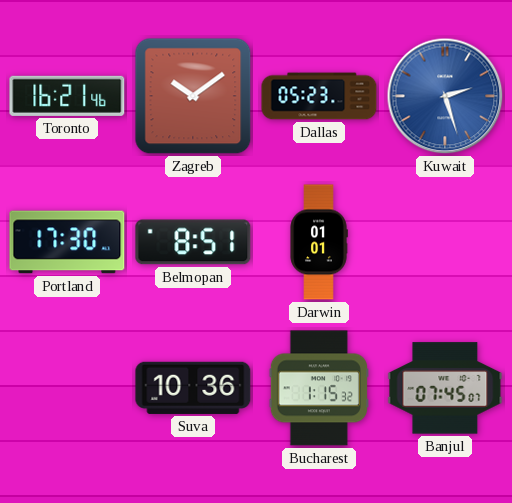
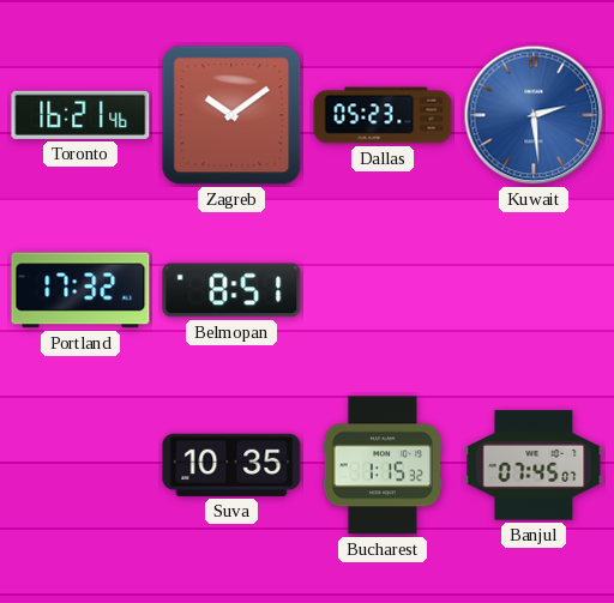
Kuwait: 2:27 -> 2:29
Portland: 17:30 -> 17:32
Darwin: 01:01 -> none
Suva: 10:36 -> 10:35
